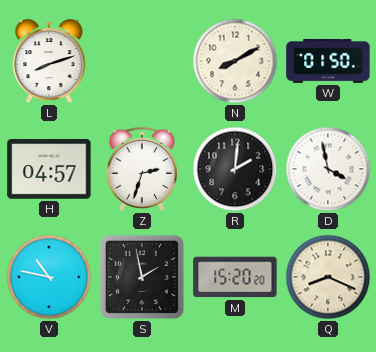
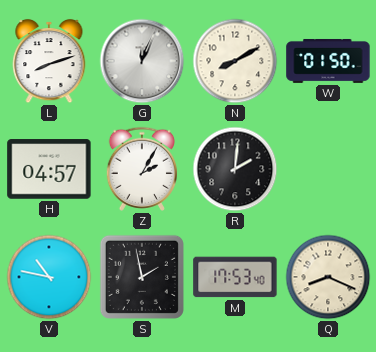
G: none -> 12:04
Z: 2:33 -> 2:05
D: 3:58 -> none
M: 15:20 -> 17:53
